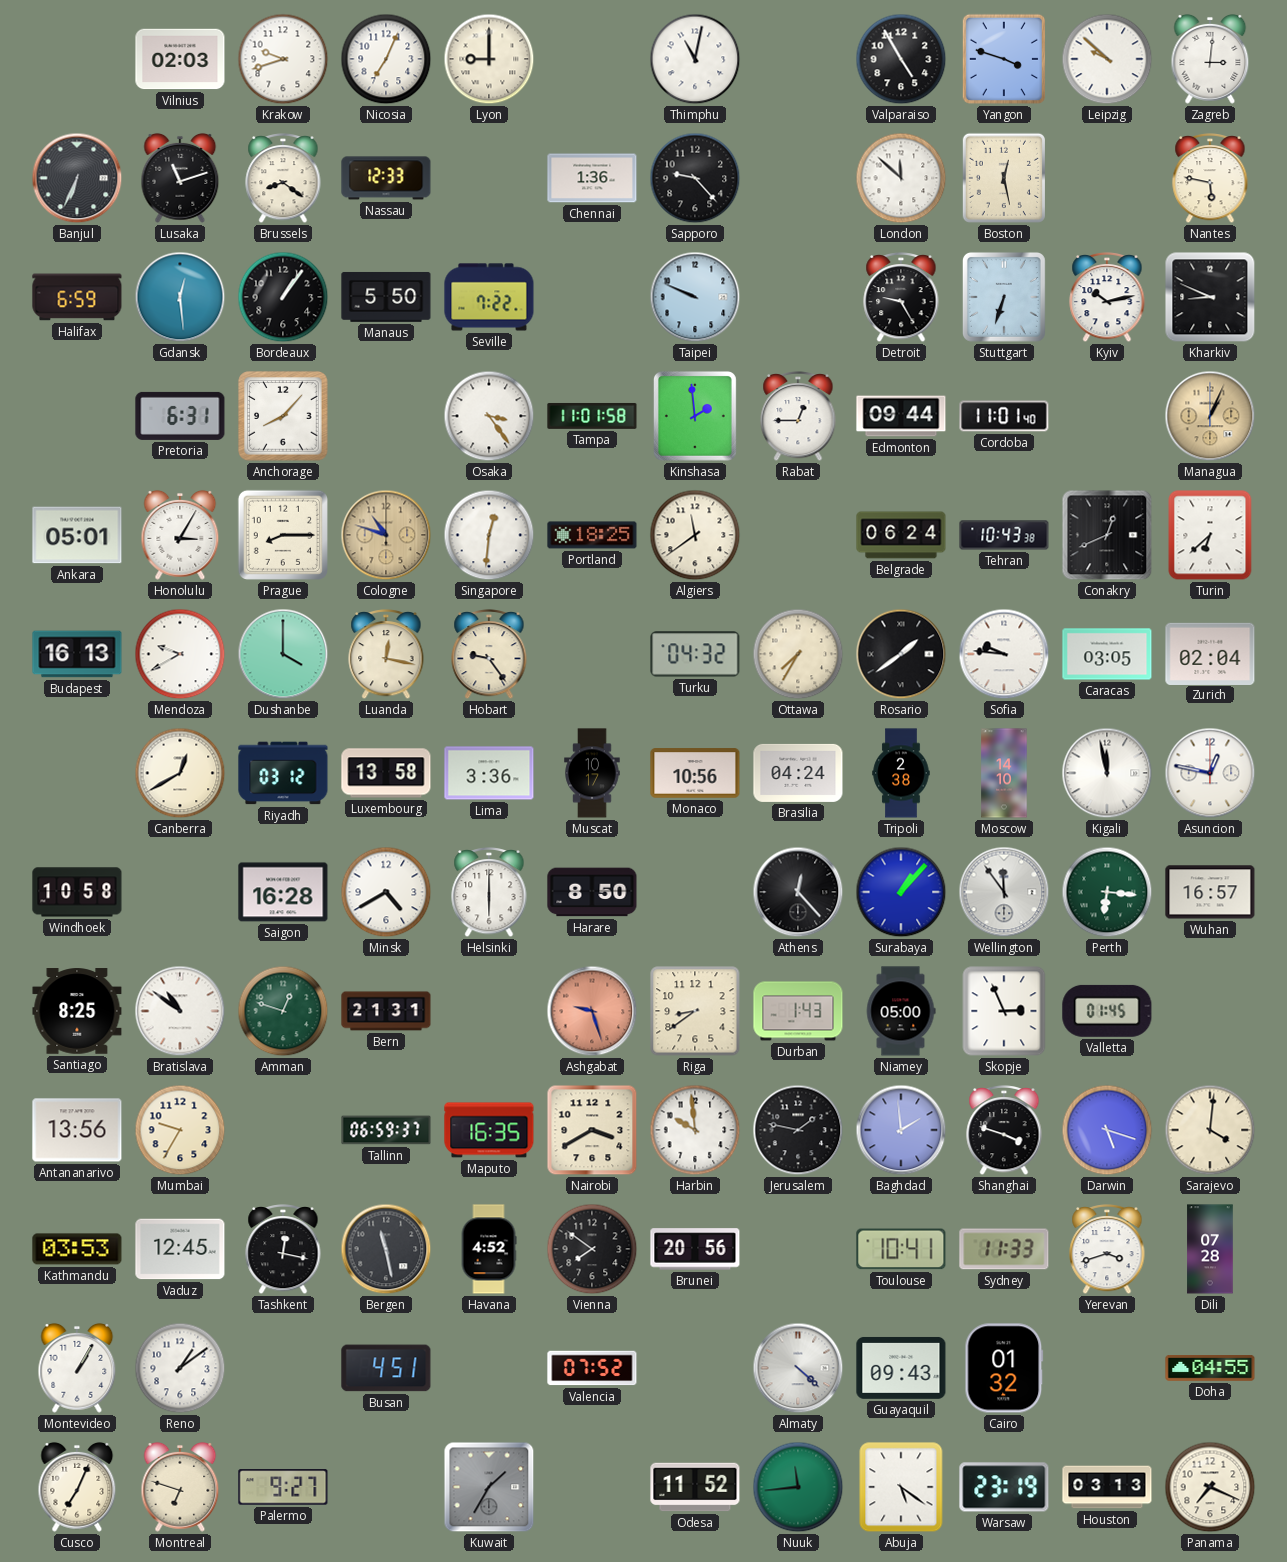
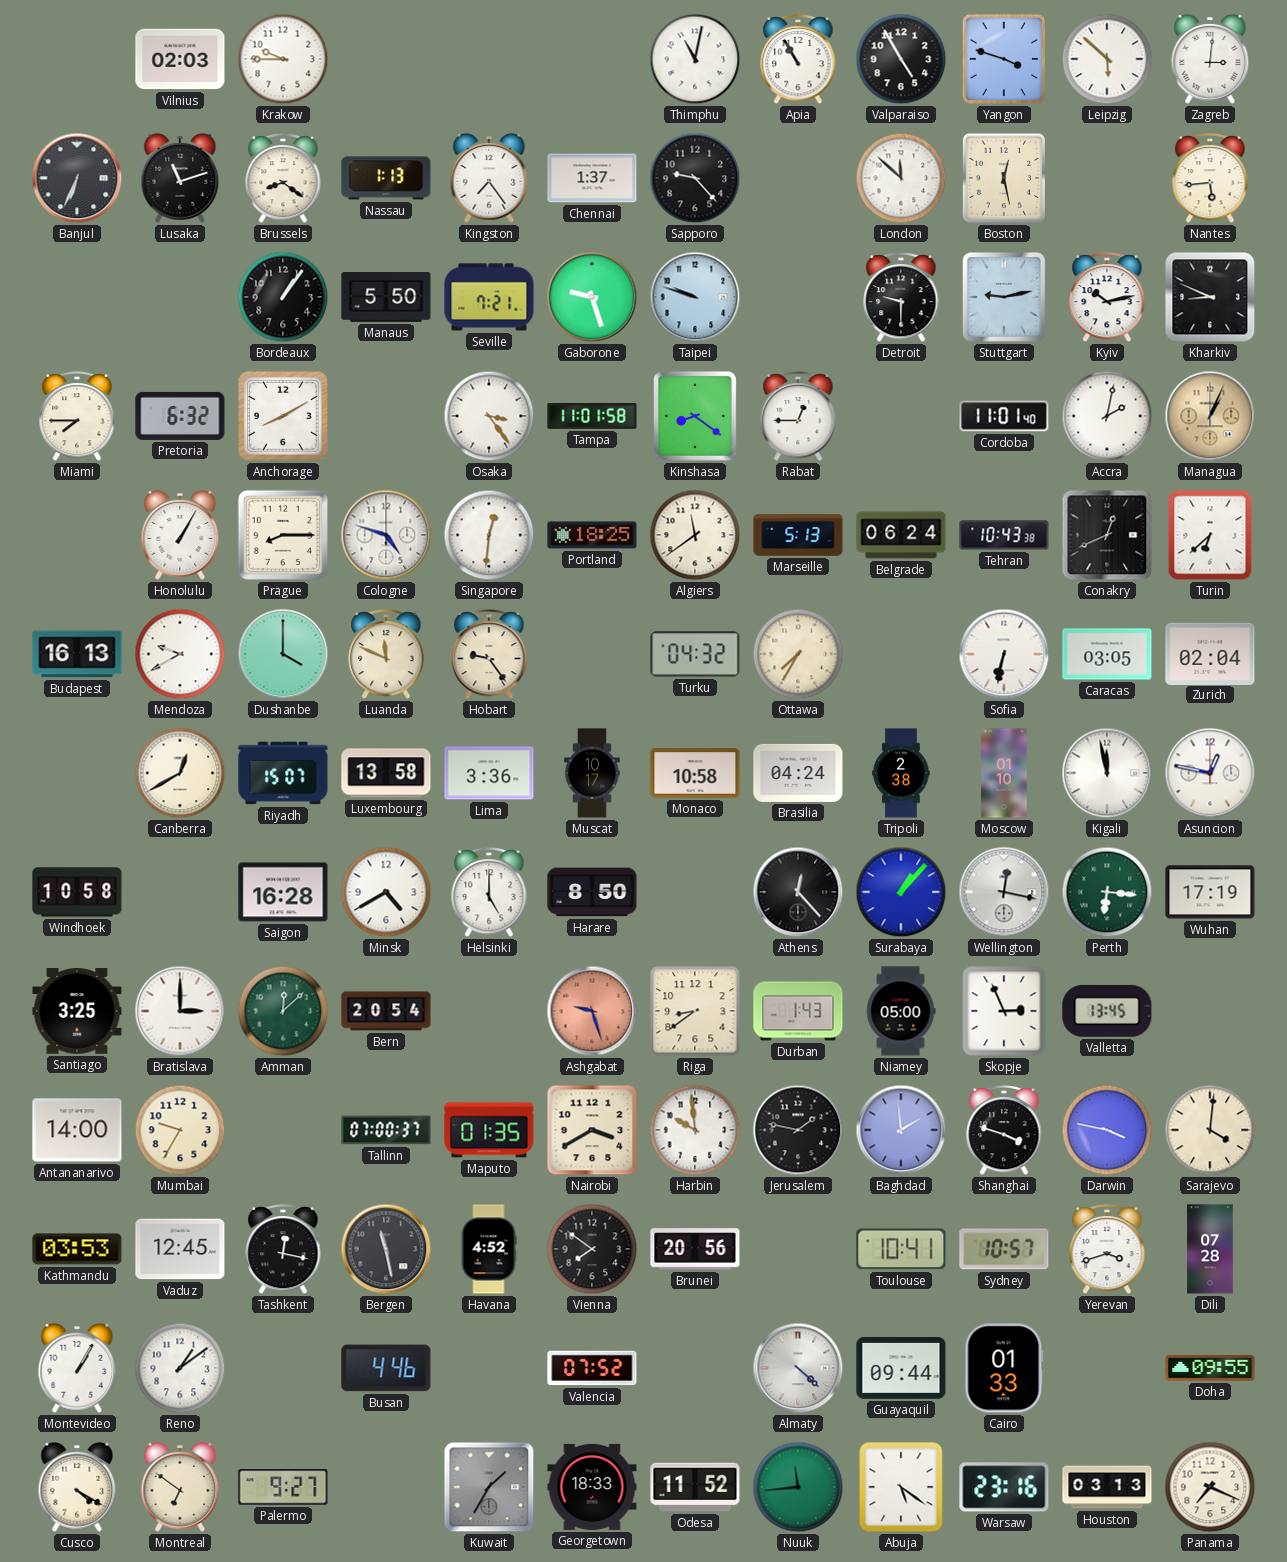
Krakow: 9:42 -> 9:45
Nicosia: 7:04 -> none
Lyon: 9:00 -> none
Apia: none -> 10:55
Leipzig: 9:52 -> 5:52
Nassau: 12:33 -> 1:13
Kingston: none -> 7:24
Chennai: 1:36 -> 1:37
Nantes: 5:47 -> 5:44
Halifax: 6:59 -> none
Gdansk: 12:29 -> none
Seville: 7:22 -> 7:21
Gaborone: none -> 9:27
Taipei: 9:49 -> 9:48
Detroit: 9:25 -> 9:30
Stuttgart: 6:33 -> 9:13
Miami: none -> 7:45
Pretoria: 6:31 -> 6:32
Anchorage: 8:07 -> 8:10
Kinshasa: 1:59 -> 8:21
Edmonton: 09:44 -> none
Accra: none -> 2:02
Ankara: 05:01 -> none
Honolulu: 3:05 -> 1:05
Cologne: 10:48 -> 4:48
Cologne dial: champagne -> white
Marseille: none -> 5:13
Luanda: 12:17 -> 11:49
Rosario: 1:39 -> none
Sofia: 9:46 -> 6:32
Riyadh: 03:12 -> 15:07
Monaco: 10:56 -> 10:58
Moscow: 14:10 -> 01:10
Helsinki: 6:00 -> 5:00
Wellington: 11:54 -> 12:17
Wuhan: 16:57 -> 17:19
Santiago: 8:25 -> 3:25
Bratislava: 10:51 -> 3:00
Amman: 12:48 -> 12:08
Bern: 21:31 -> 20:54
Valletta: 01:45 -> 13:45
Antananarivo: 13:56 -> 14:00
Tallinn: 06:59 -> 07:00
Maputo: 16:35 -> 01:35
Darwin: 5:18 -> 3:47
Sydney: 11:33 -> 10:57
Busan: 4:51 -> 4:46
Guayaquil: 09:43 -> 09:44
Cairo: 01:32 -> 01:33
Doha: 04:55 -> 09:55
Cusco: 7:04 -> 4:20
Montreal: 6:48 -> 6:51
Georgetown: none -> 18:33
Warsaw: 23:19 -> 23:16
